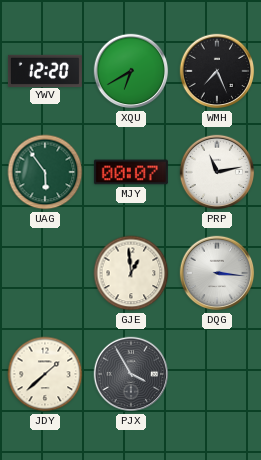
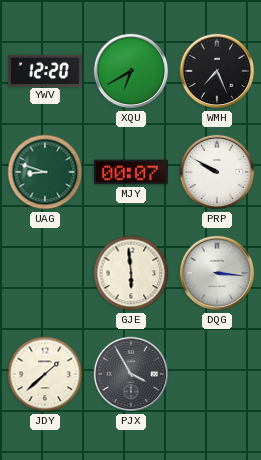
UAG: 5:54 -> 8:48
PRP: 11:13 -> 9:50
GJE: 12:59 -> 5:59
